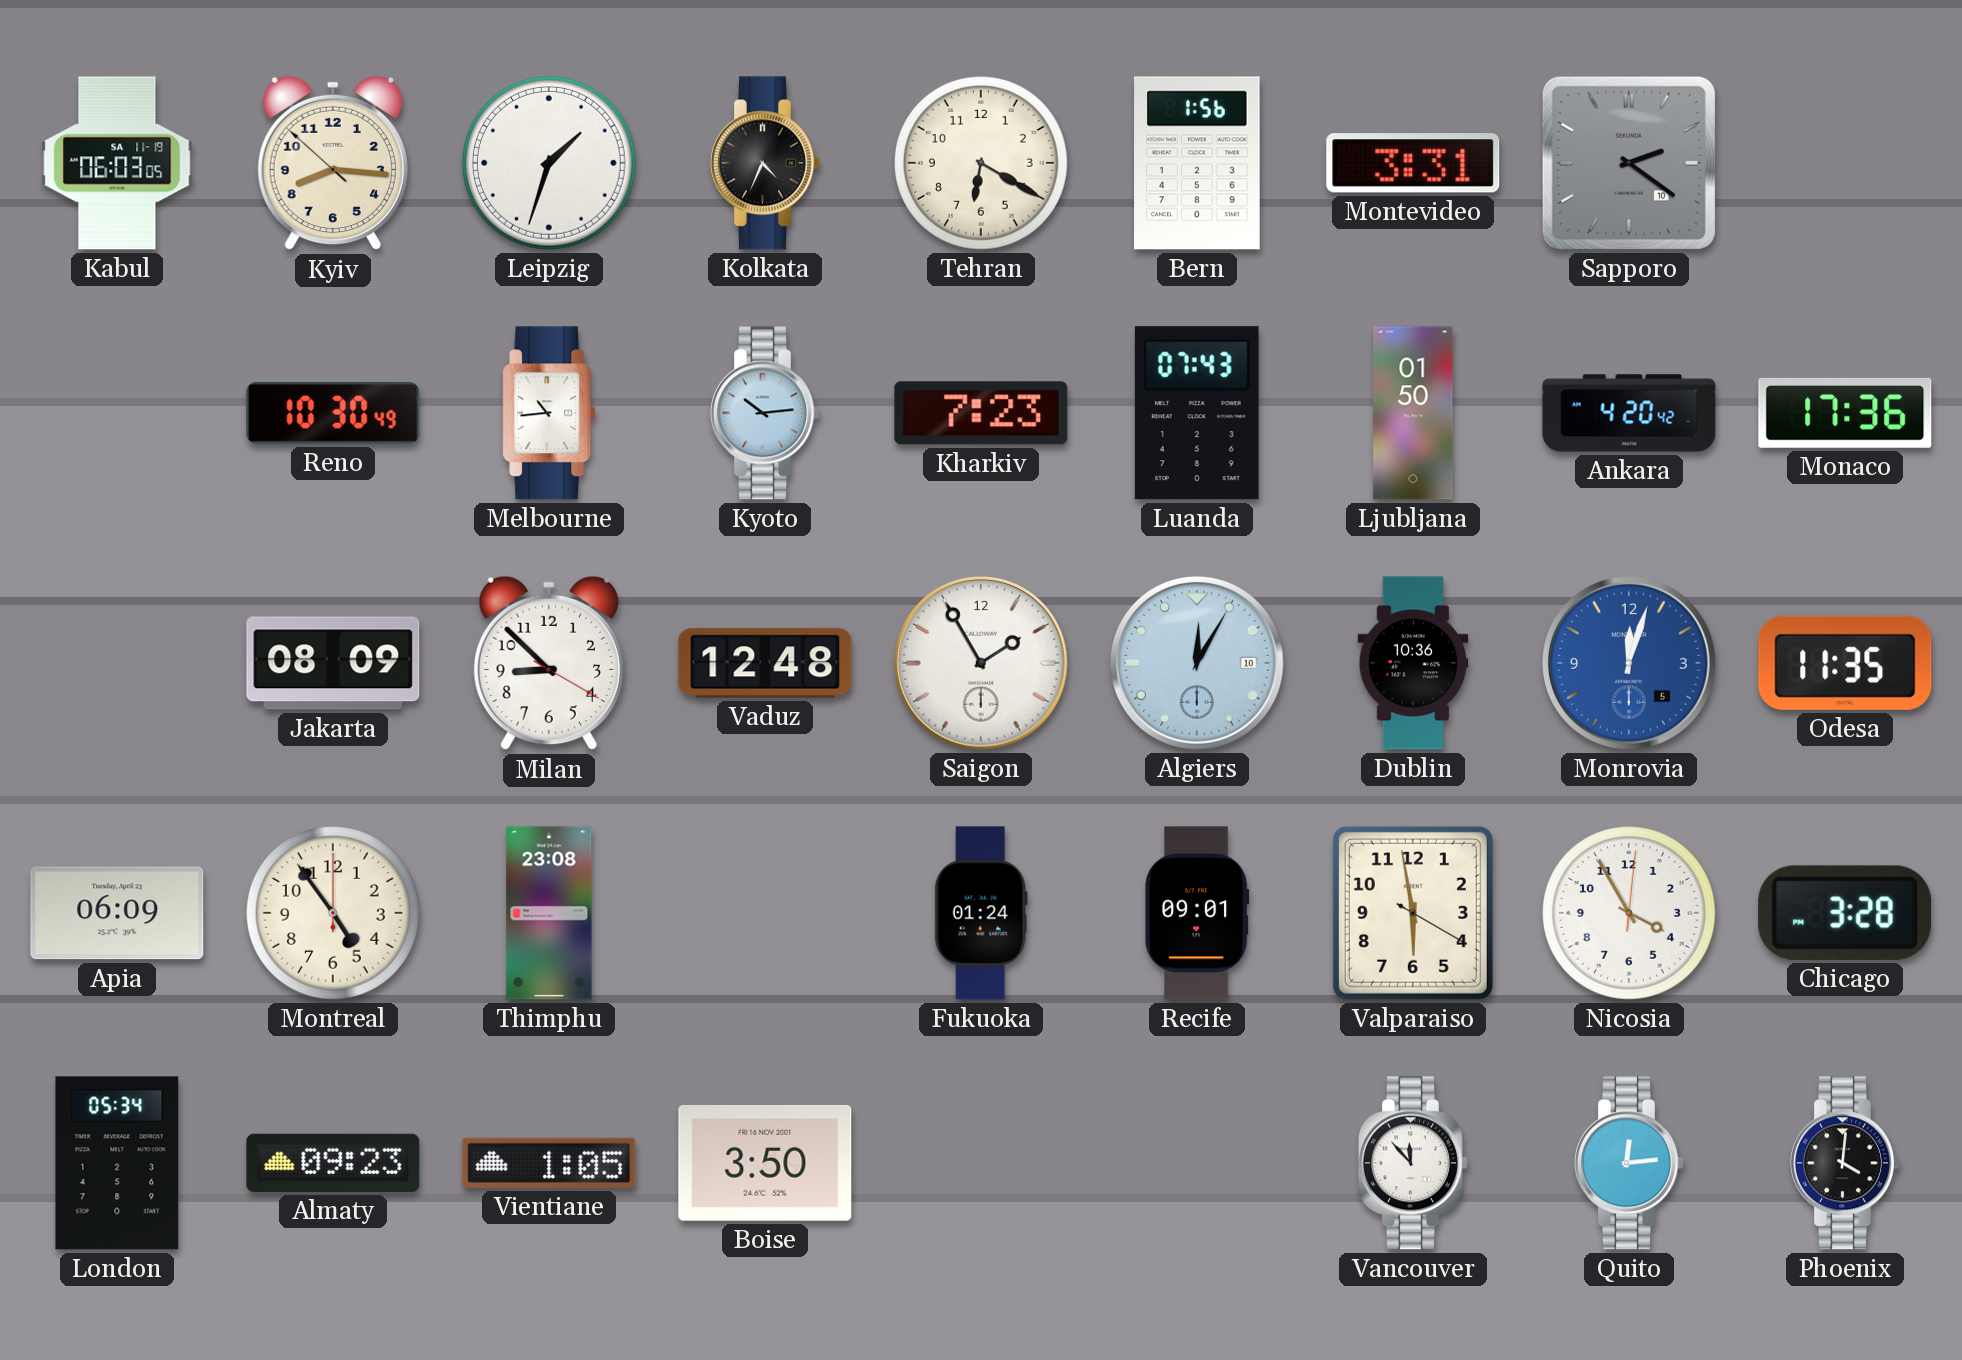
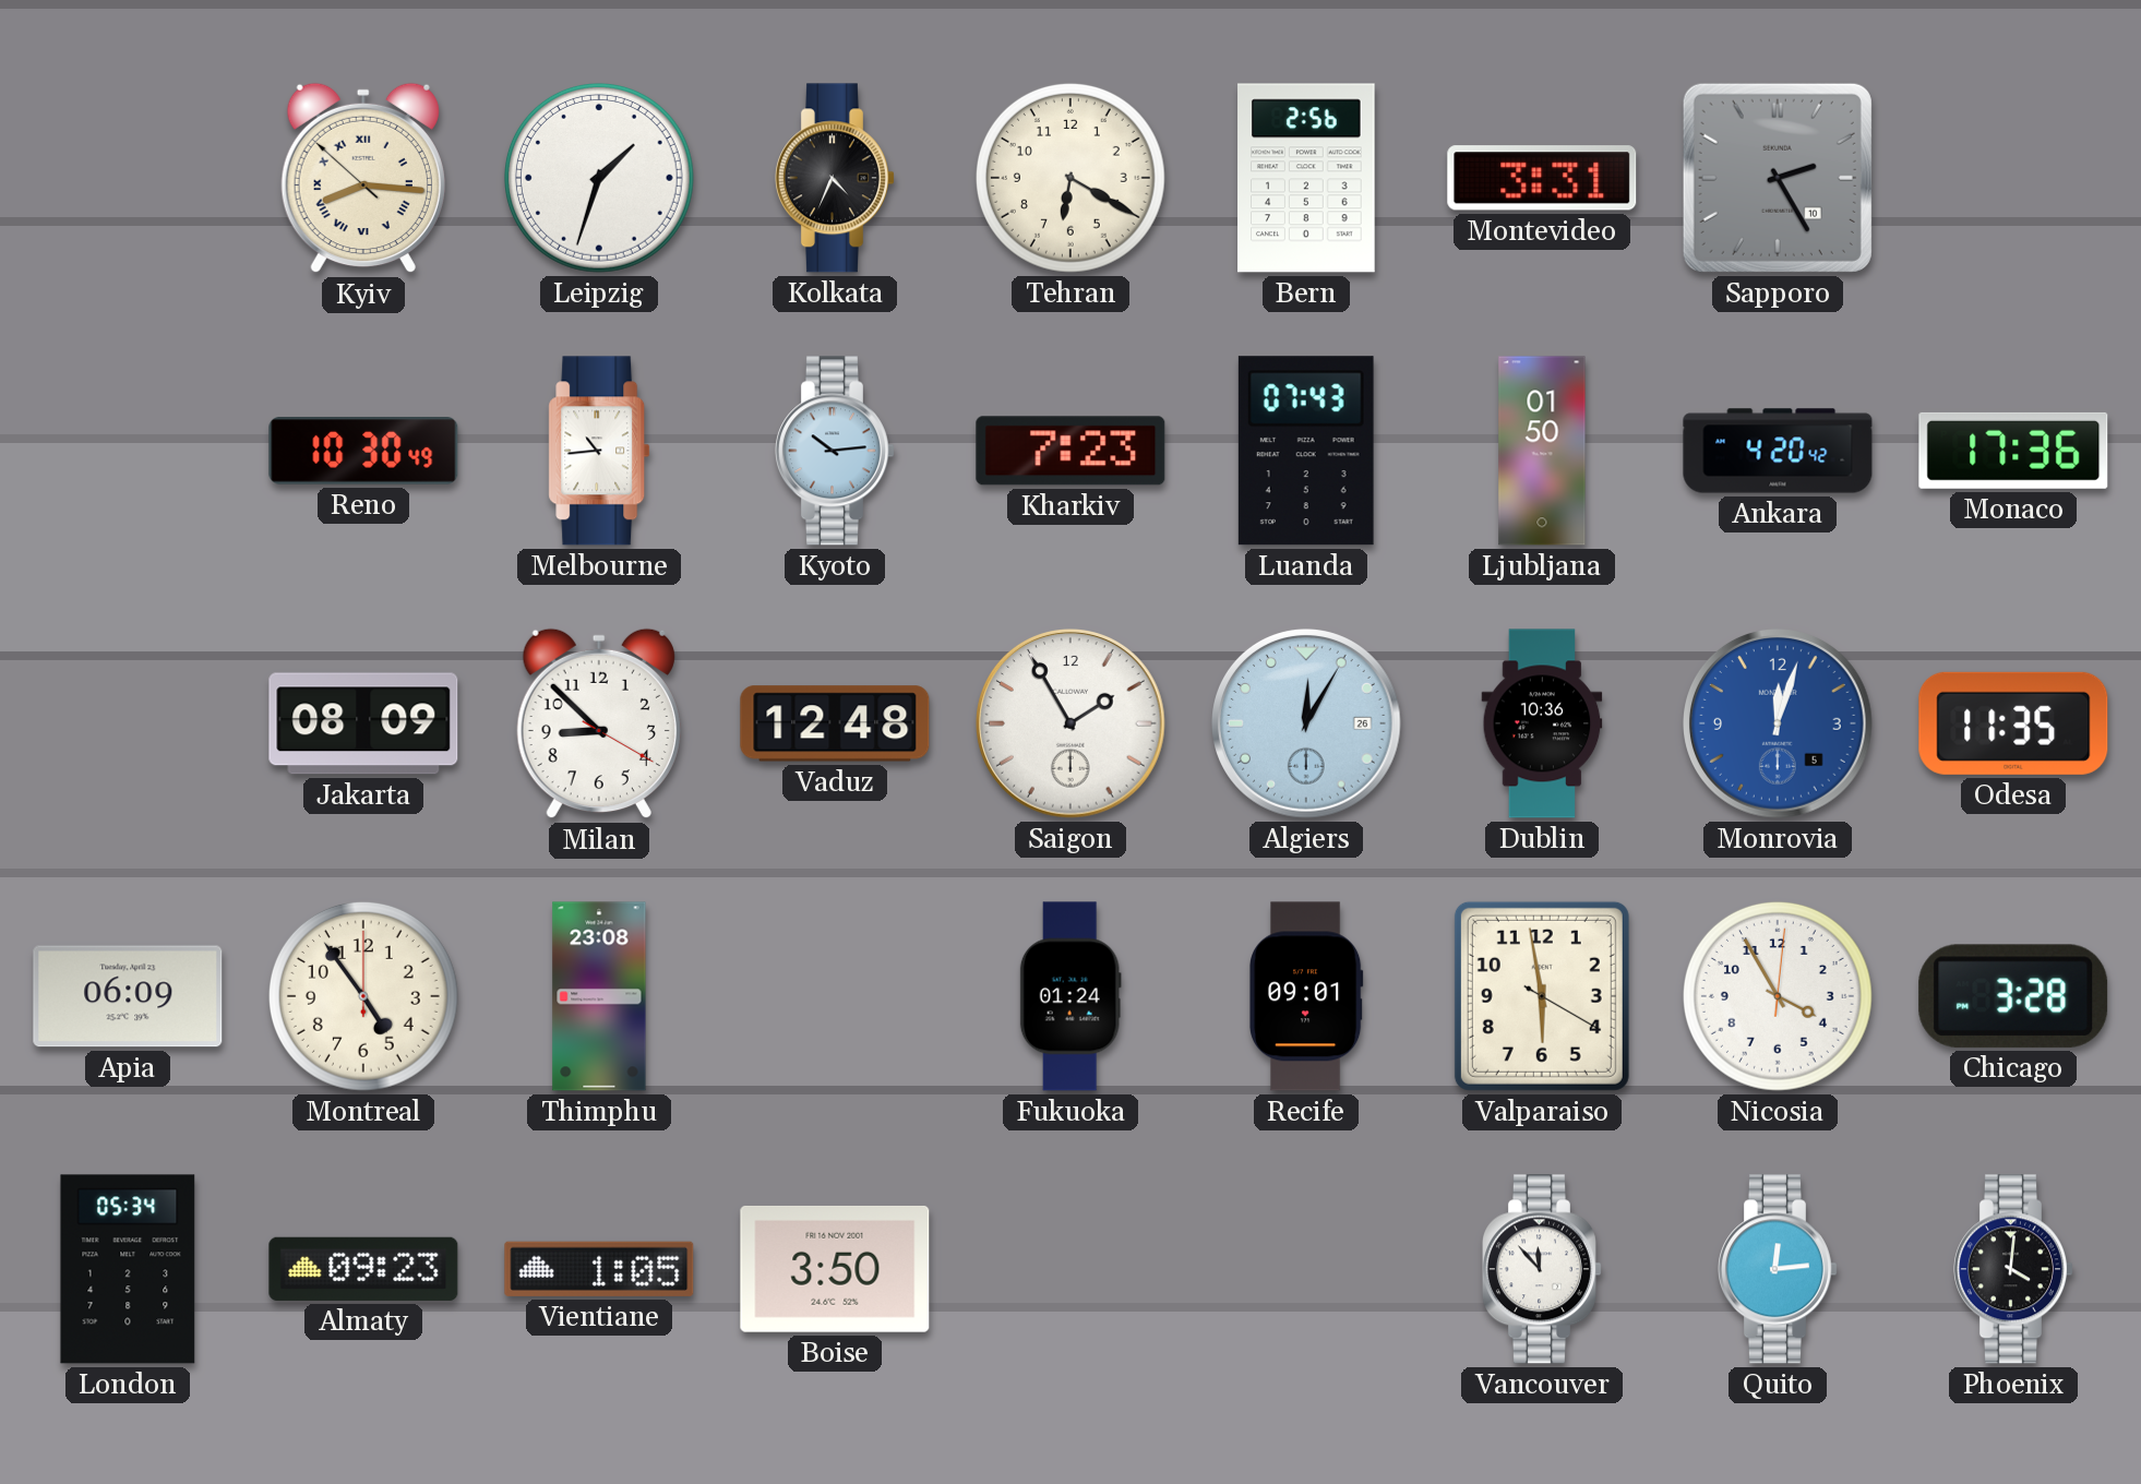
Kabul: 06:03 -> none
Kyiv numerals: Arabic -> Roman
Bern: 1:56 -> 2:56
Sapporo: 2:21 -> 2:25
Algiers date: 10 -> 26
